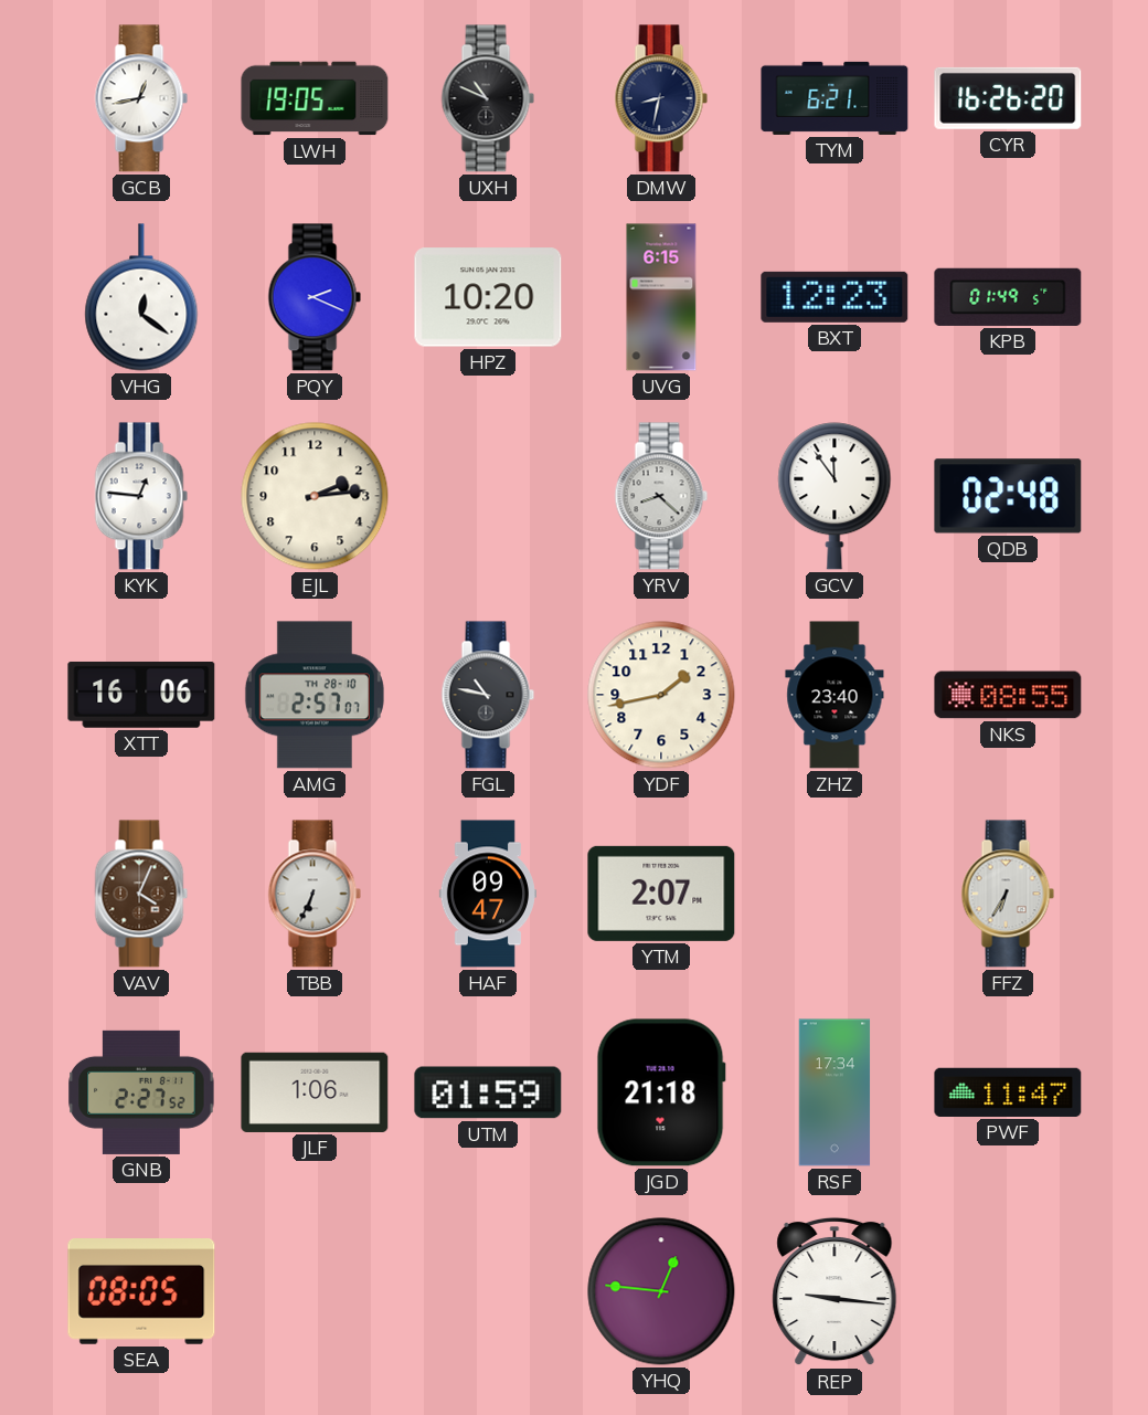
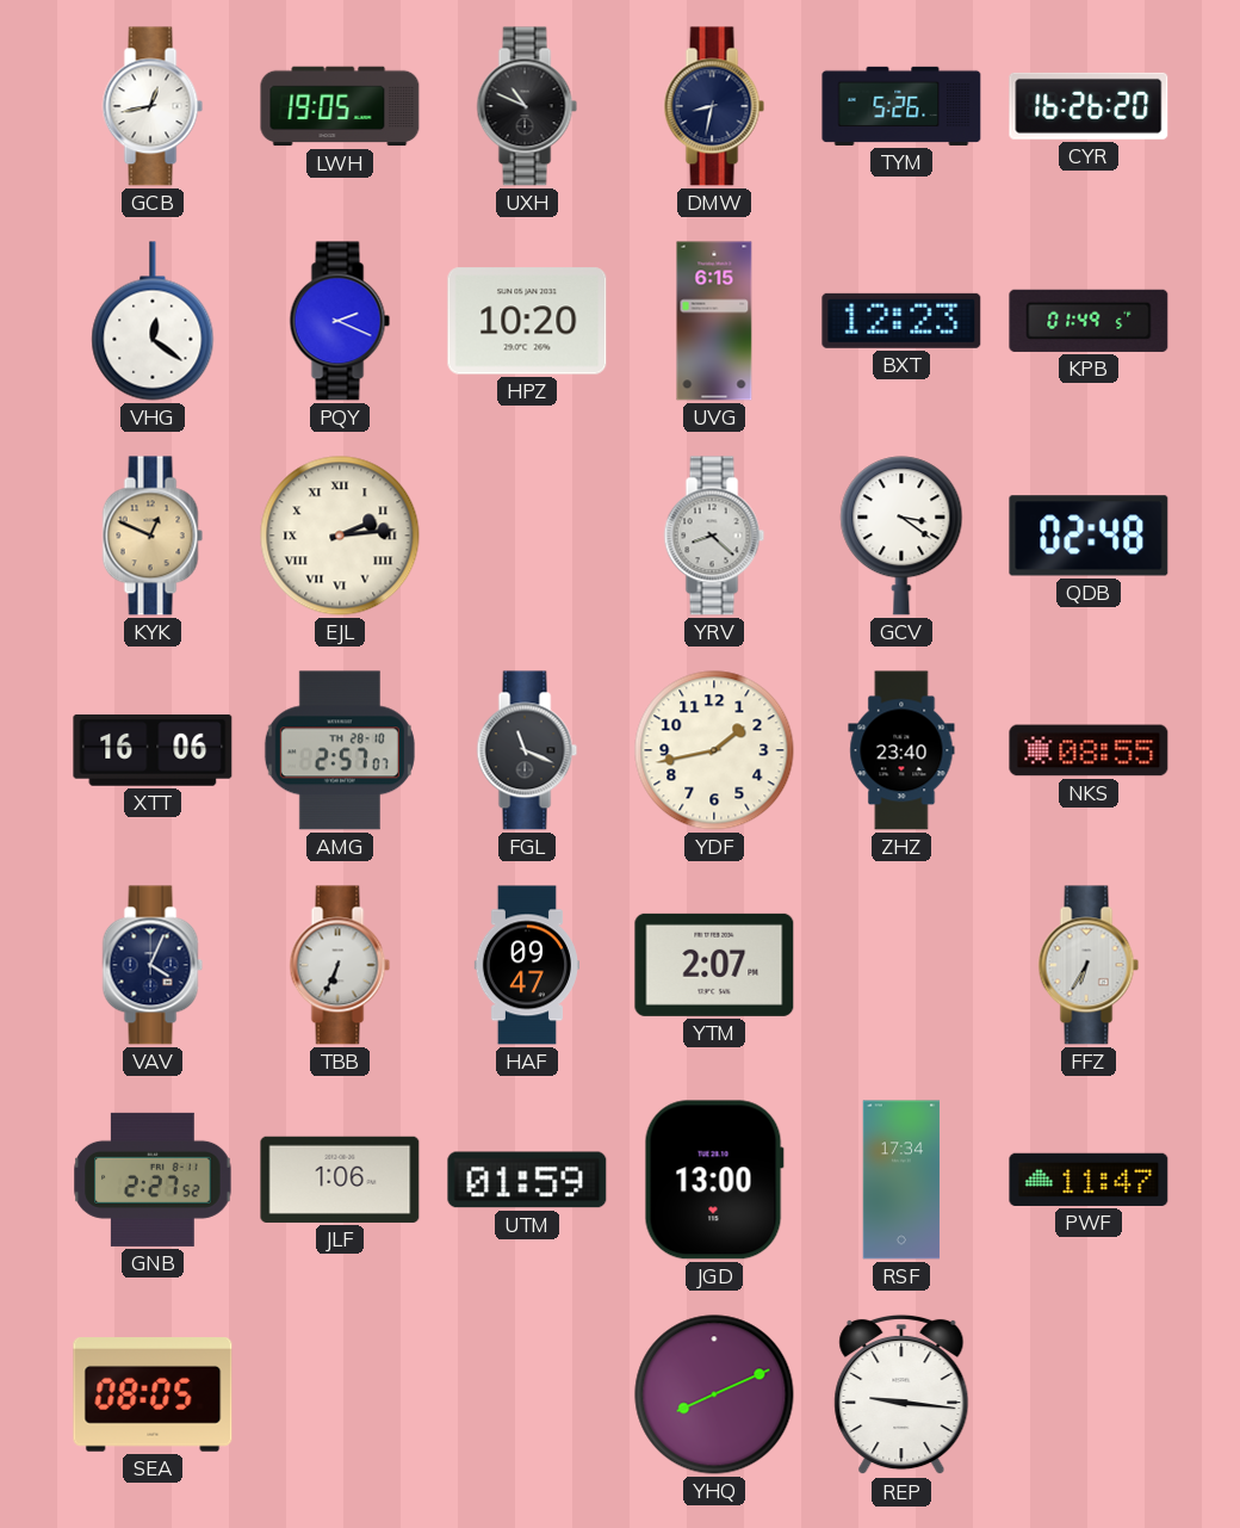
TYM: 6:21 -> 5:26
KYK: 12:46 -> 12:49
KYK dial: white -> champagne
EJL numerals: Arabic -> Roman
GCV: 11:54 -> 3:21
FGL: 10:47 -> 11:19
VAV dial: brown -> navy
JGD: 21:18 -> 13:00
YHQ: 12:46 -> 8:11
